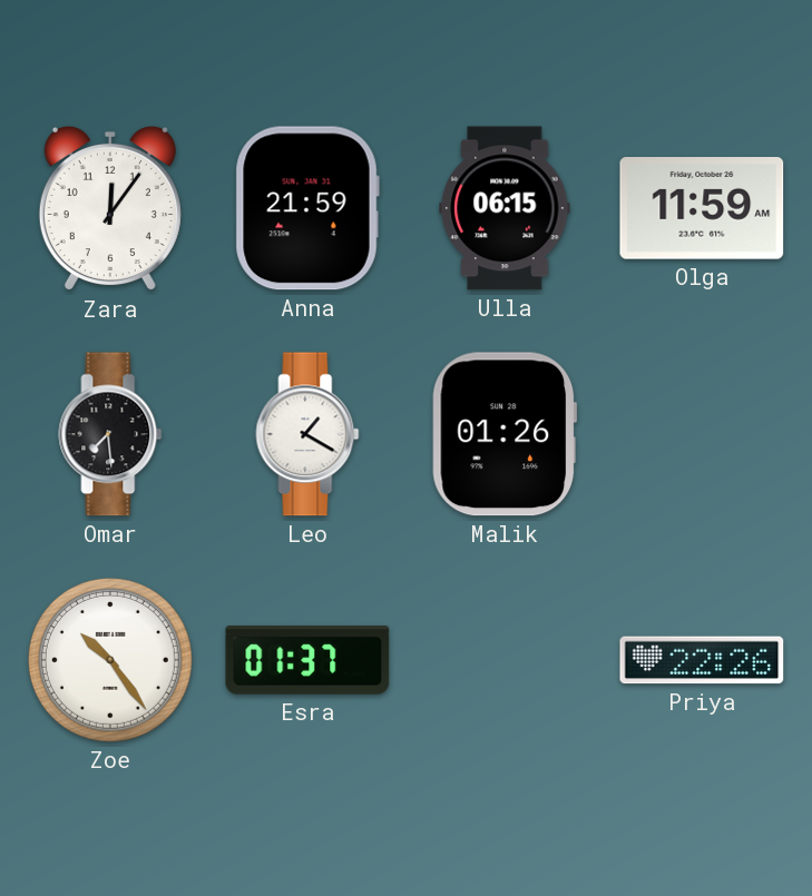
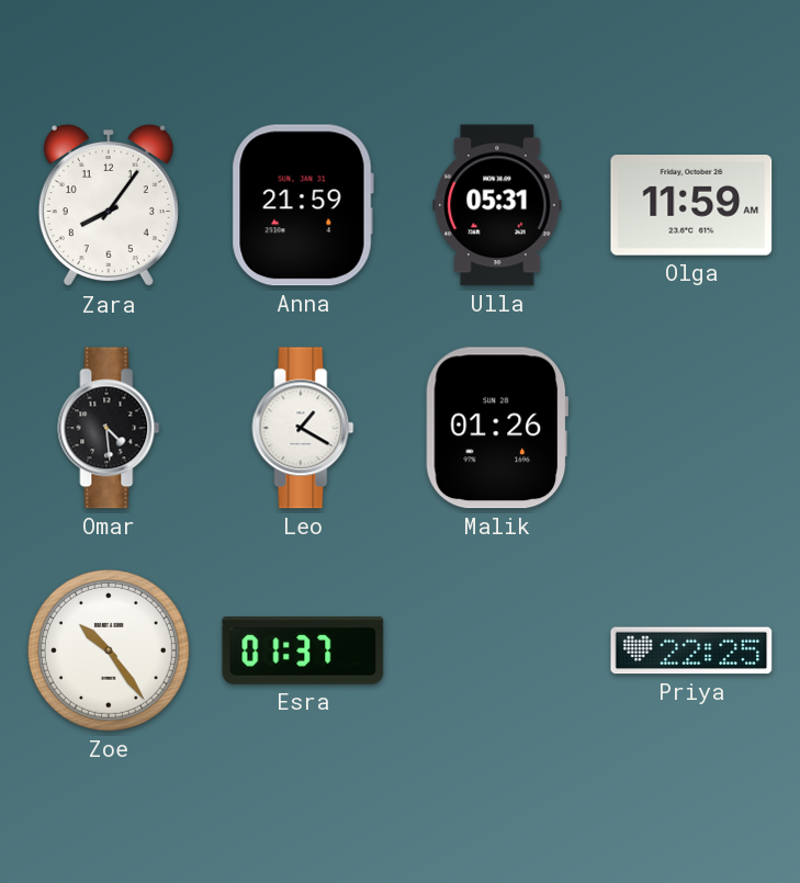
Zara: 12:06 -> 8:06
Ulla: 06:15 -> 05:31
Omar: 7:29 -> 4:29
Priya: 22:26 -> 22:25
